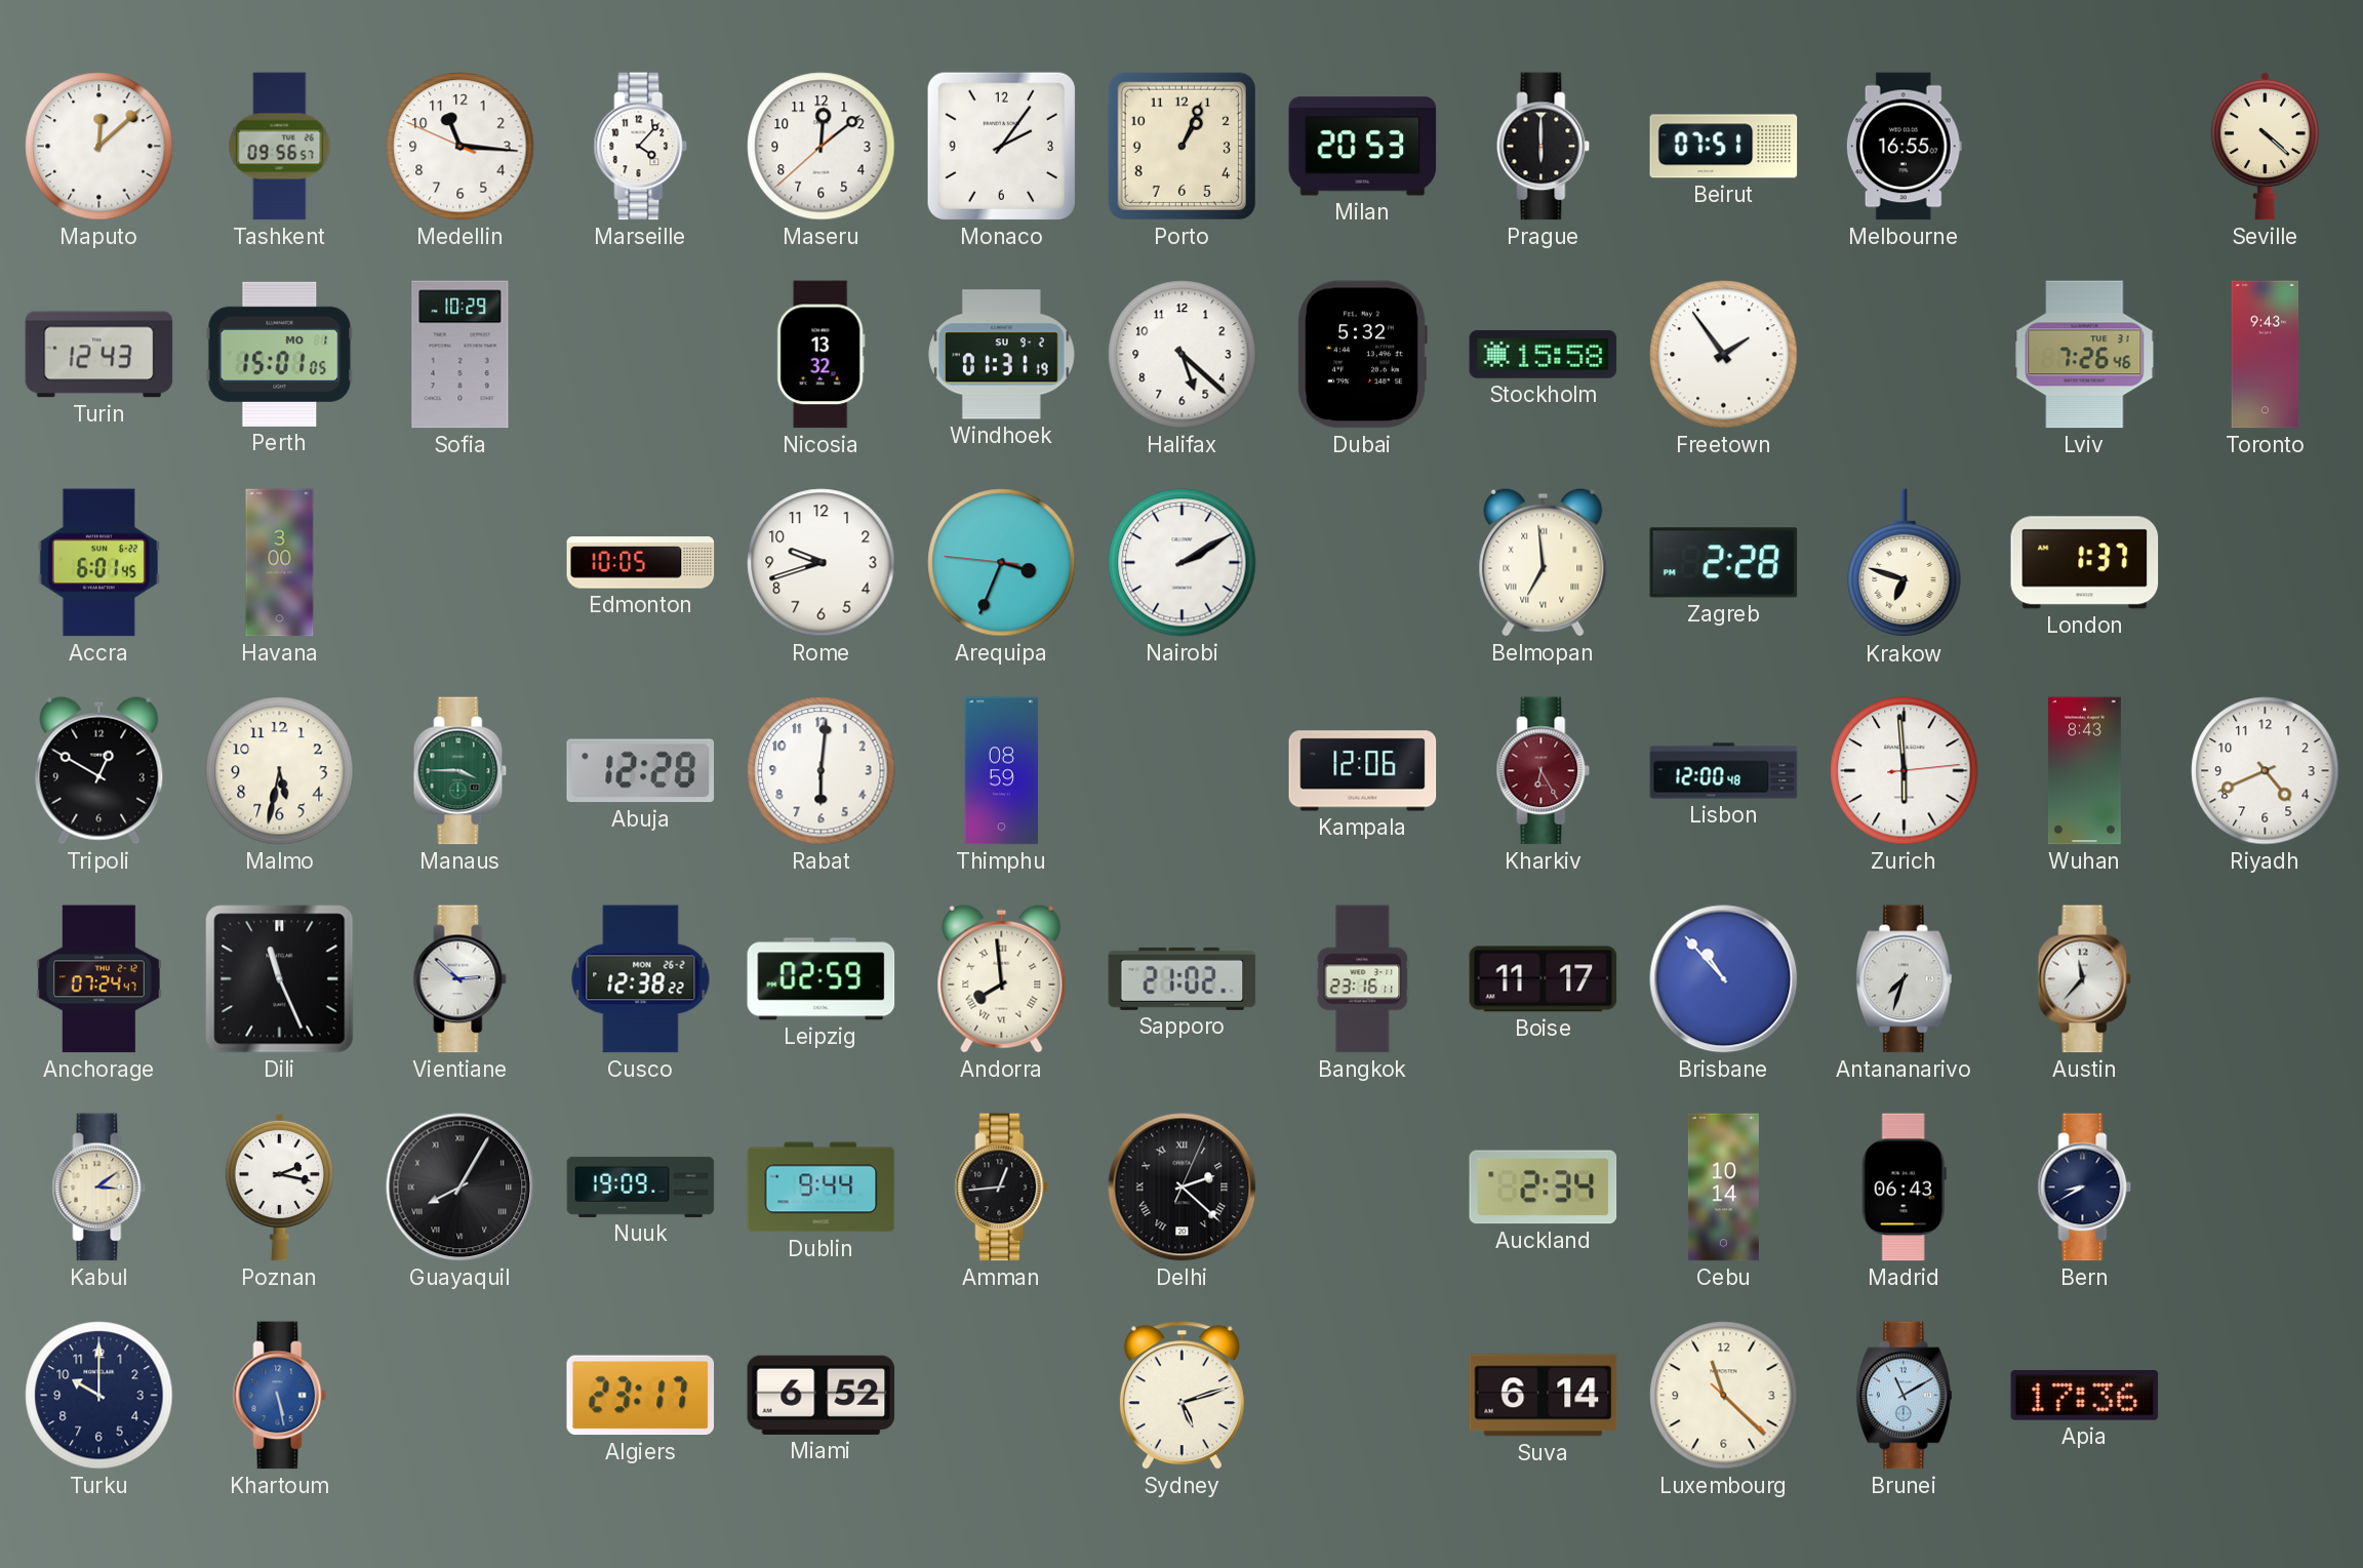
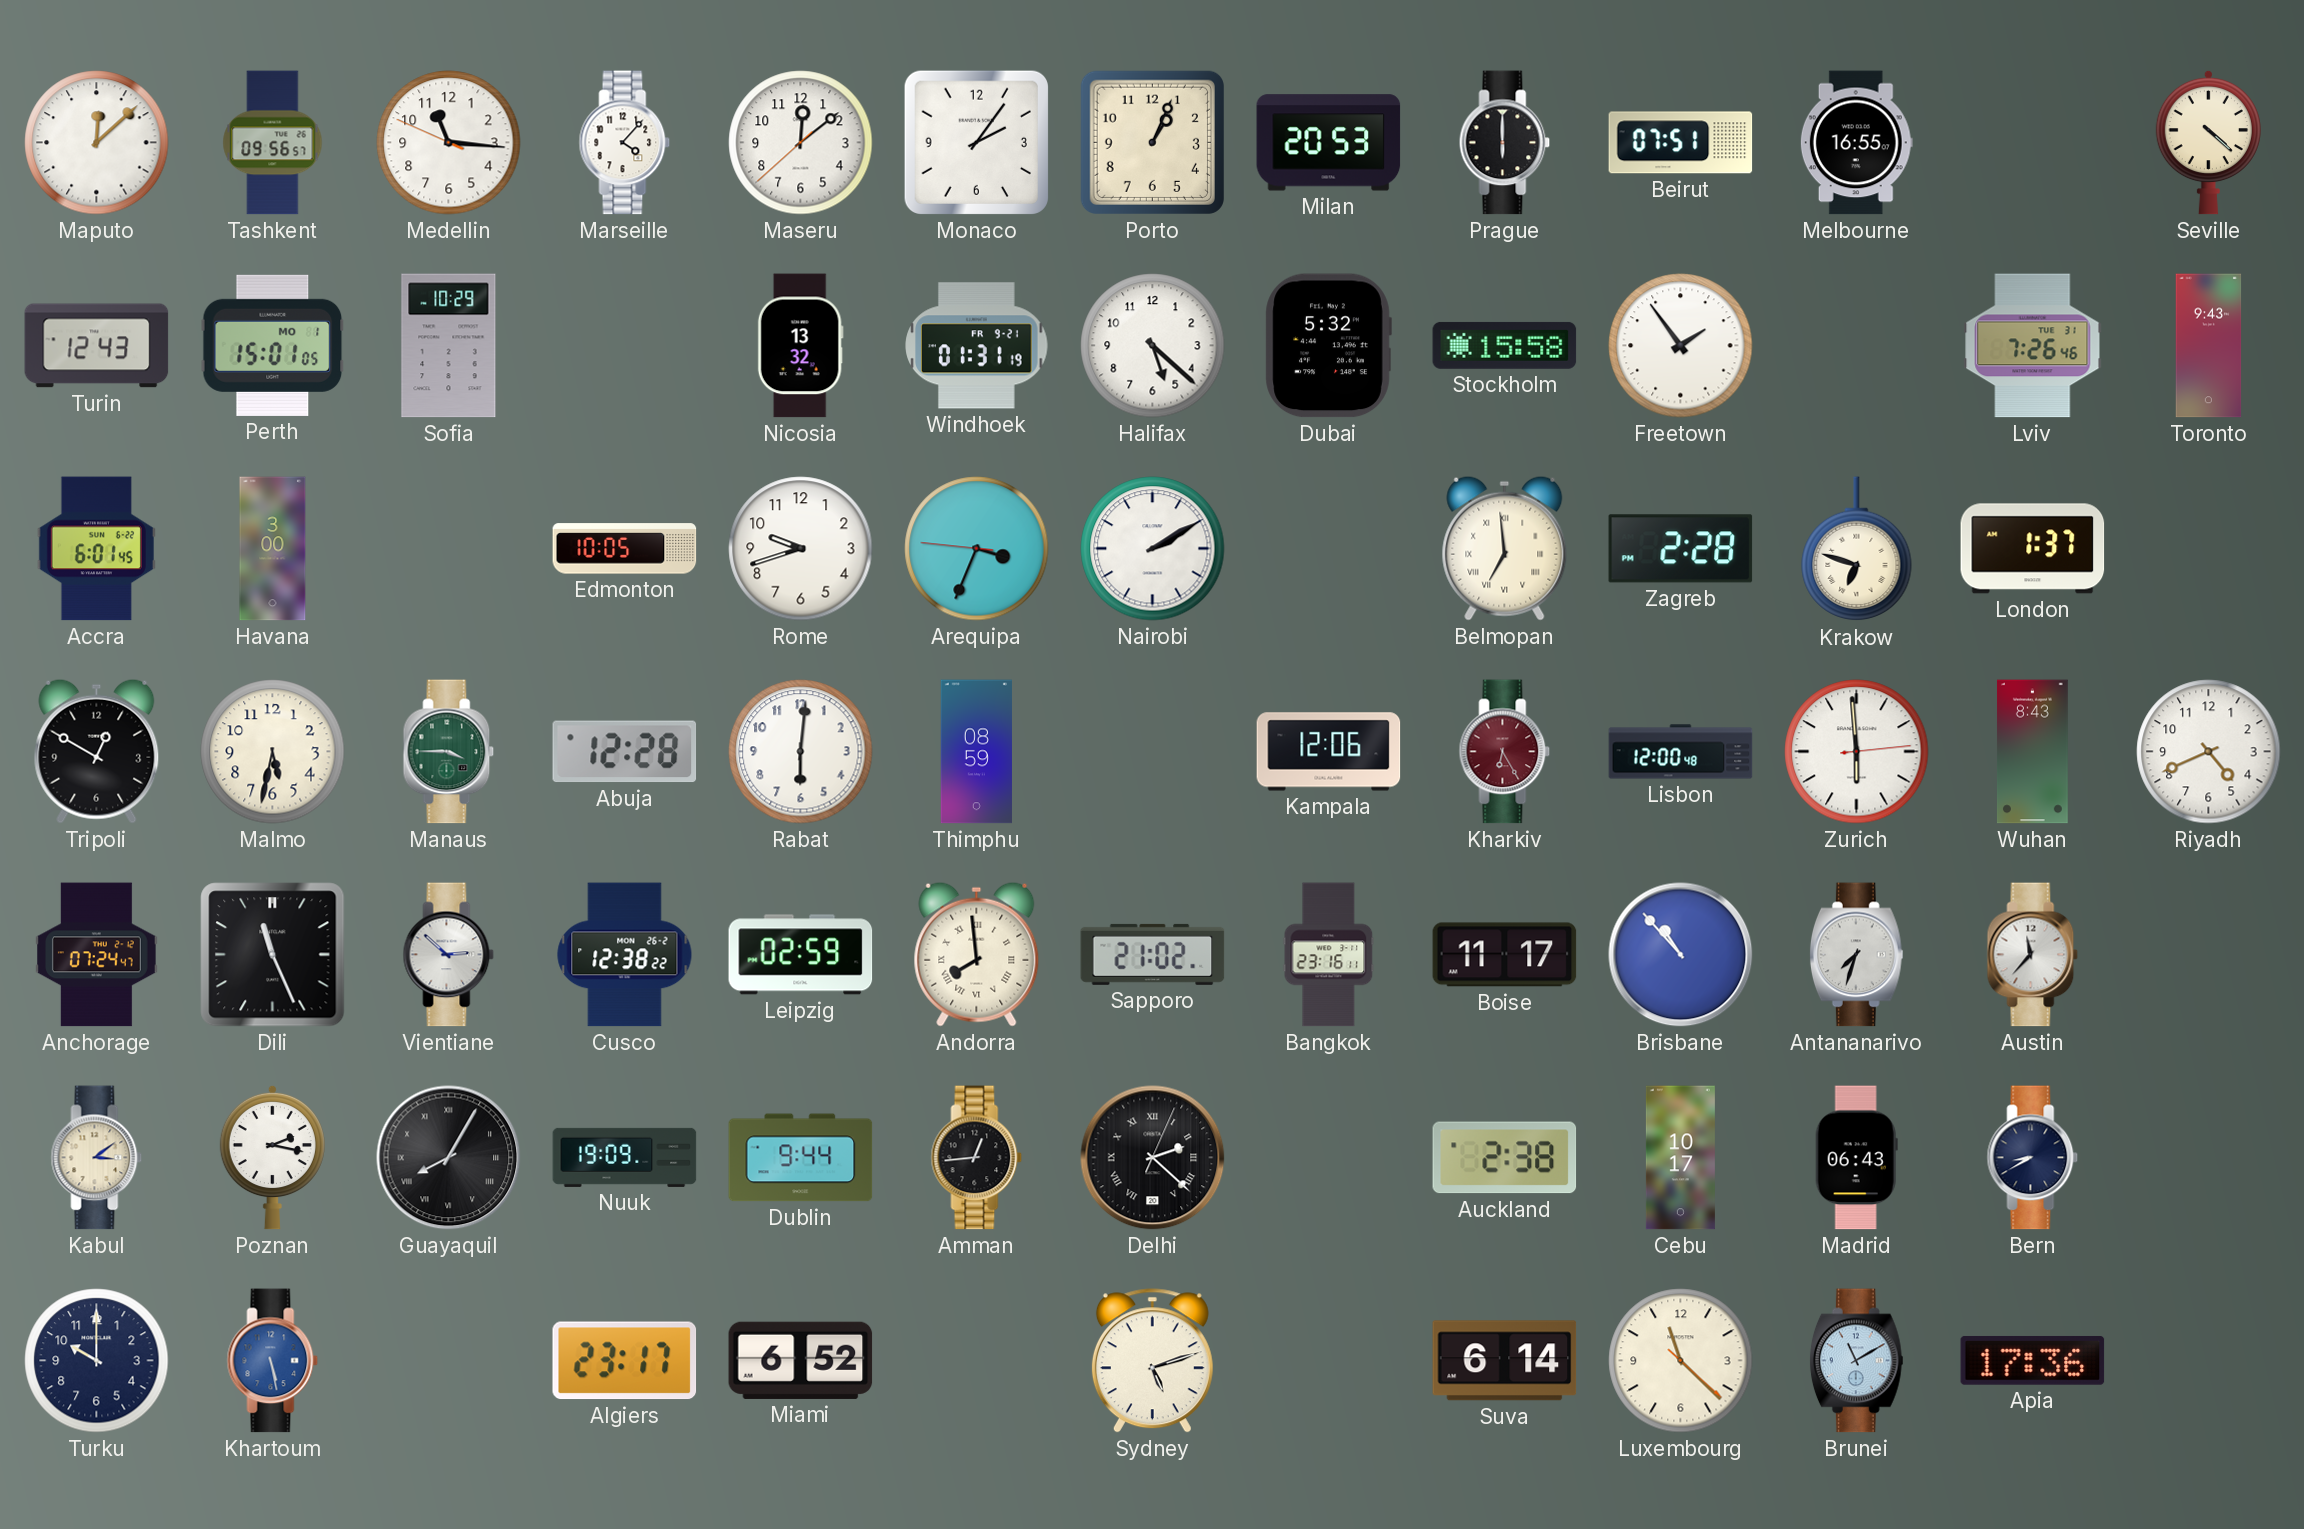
Windhoek date: SU 9-2 -> FR 9-21
Auckland: 2:34 -> 2:38
Cebu: 10:14 -> 10:17
